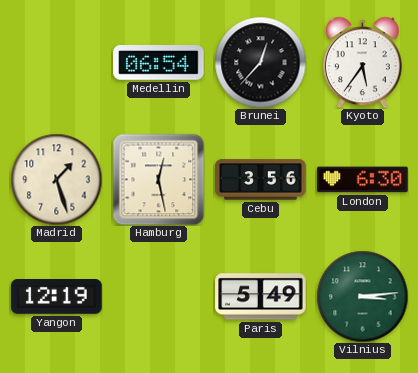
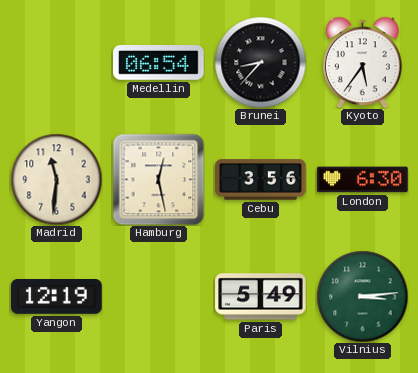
Brunei: 12:37 -> 8:37
Madrid: 1:27 -> 11:31
